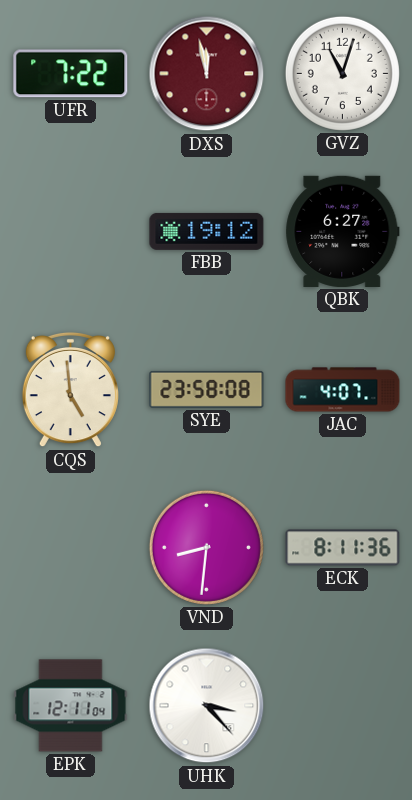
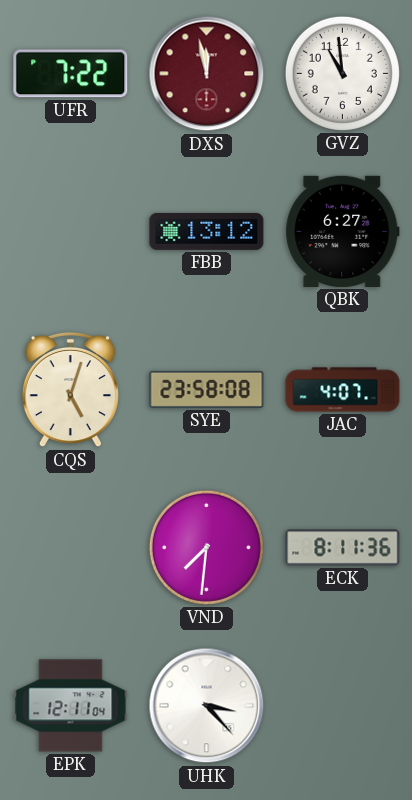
GVZ: 11:03 -> 10:59
FBB: 19:12 -> 13:12
CQS: 4:59 -> 5:03
VND: 8:31 -> 7:31
